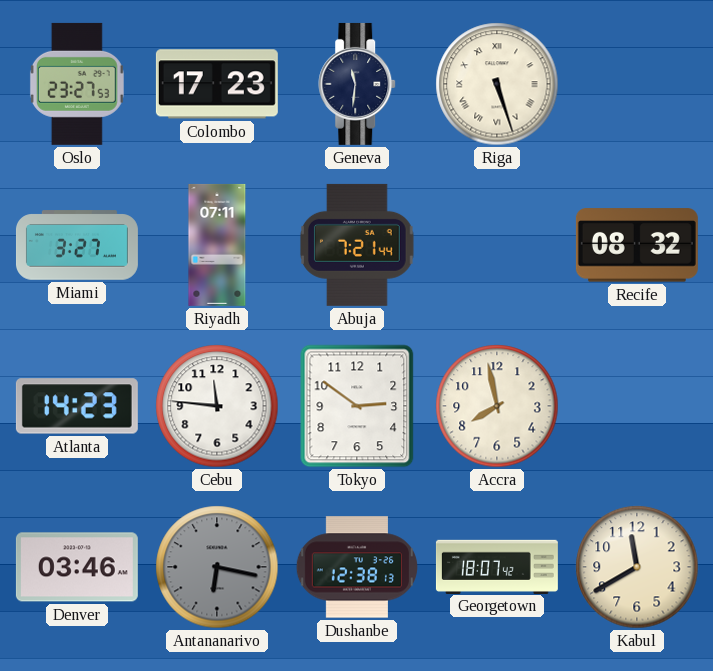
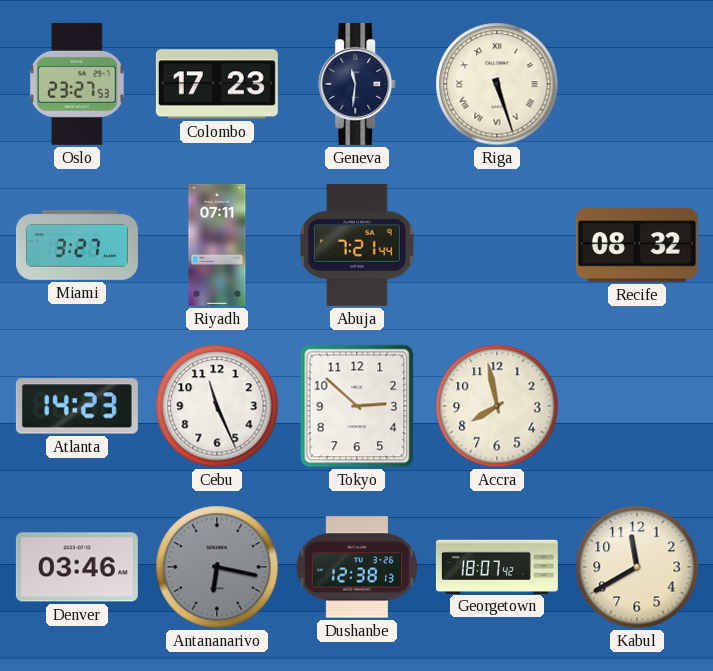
Cebu: 11:46 -> 11:26
Tokyo: 2:51 -> 2:52
